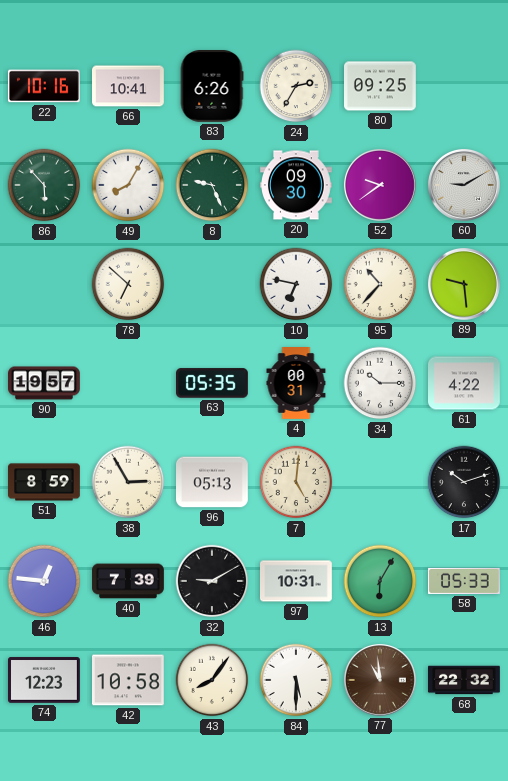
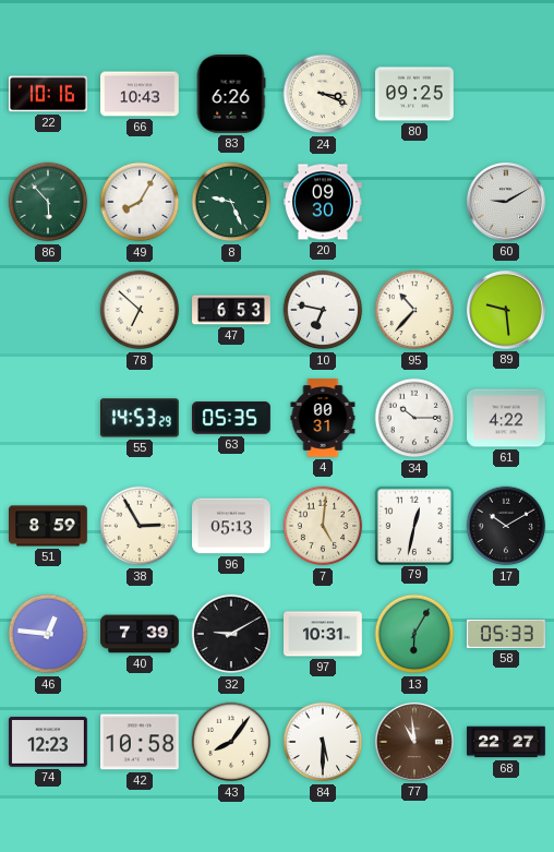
66: 10:41 -> 10:43
24: 2:35 -> 3:19
52: 9:39 -> none
47: none -> 6:53
90: 19:57 -> none
55: none -> 14:53
79: none -> 12:32
17: 10:12 -> 10:10
68: 22:32 -> 22:27
